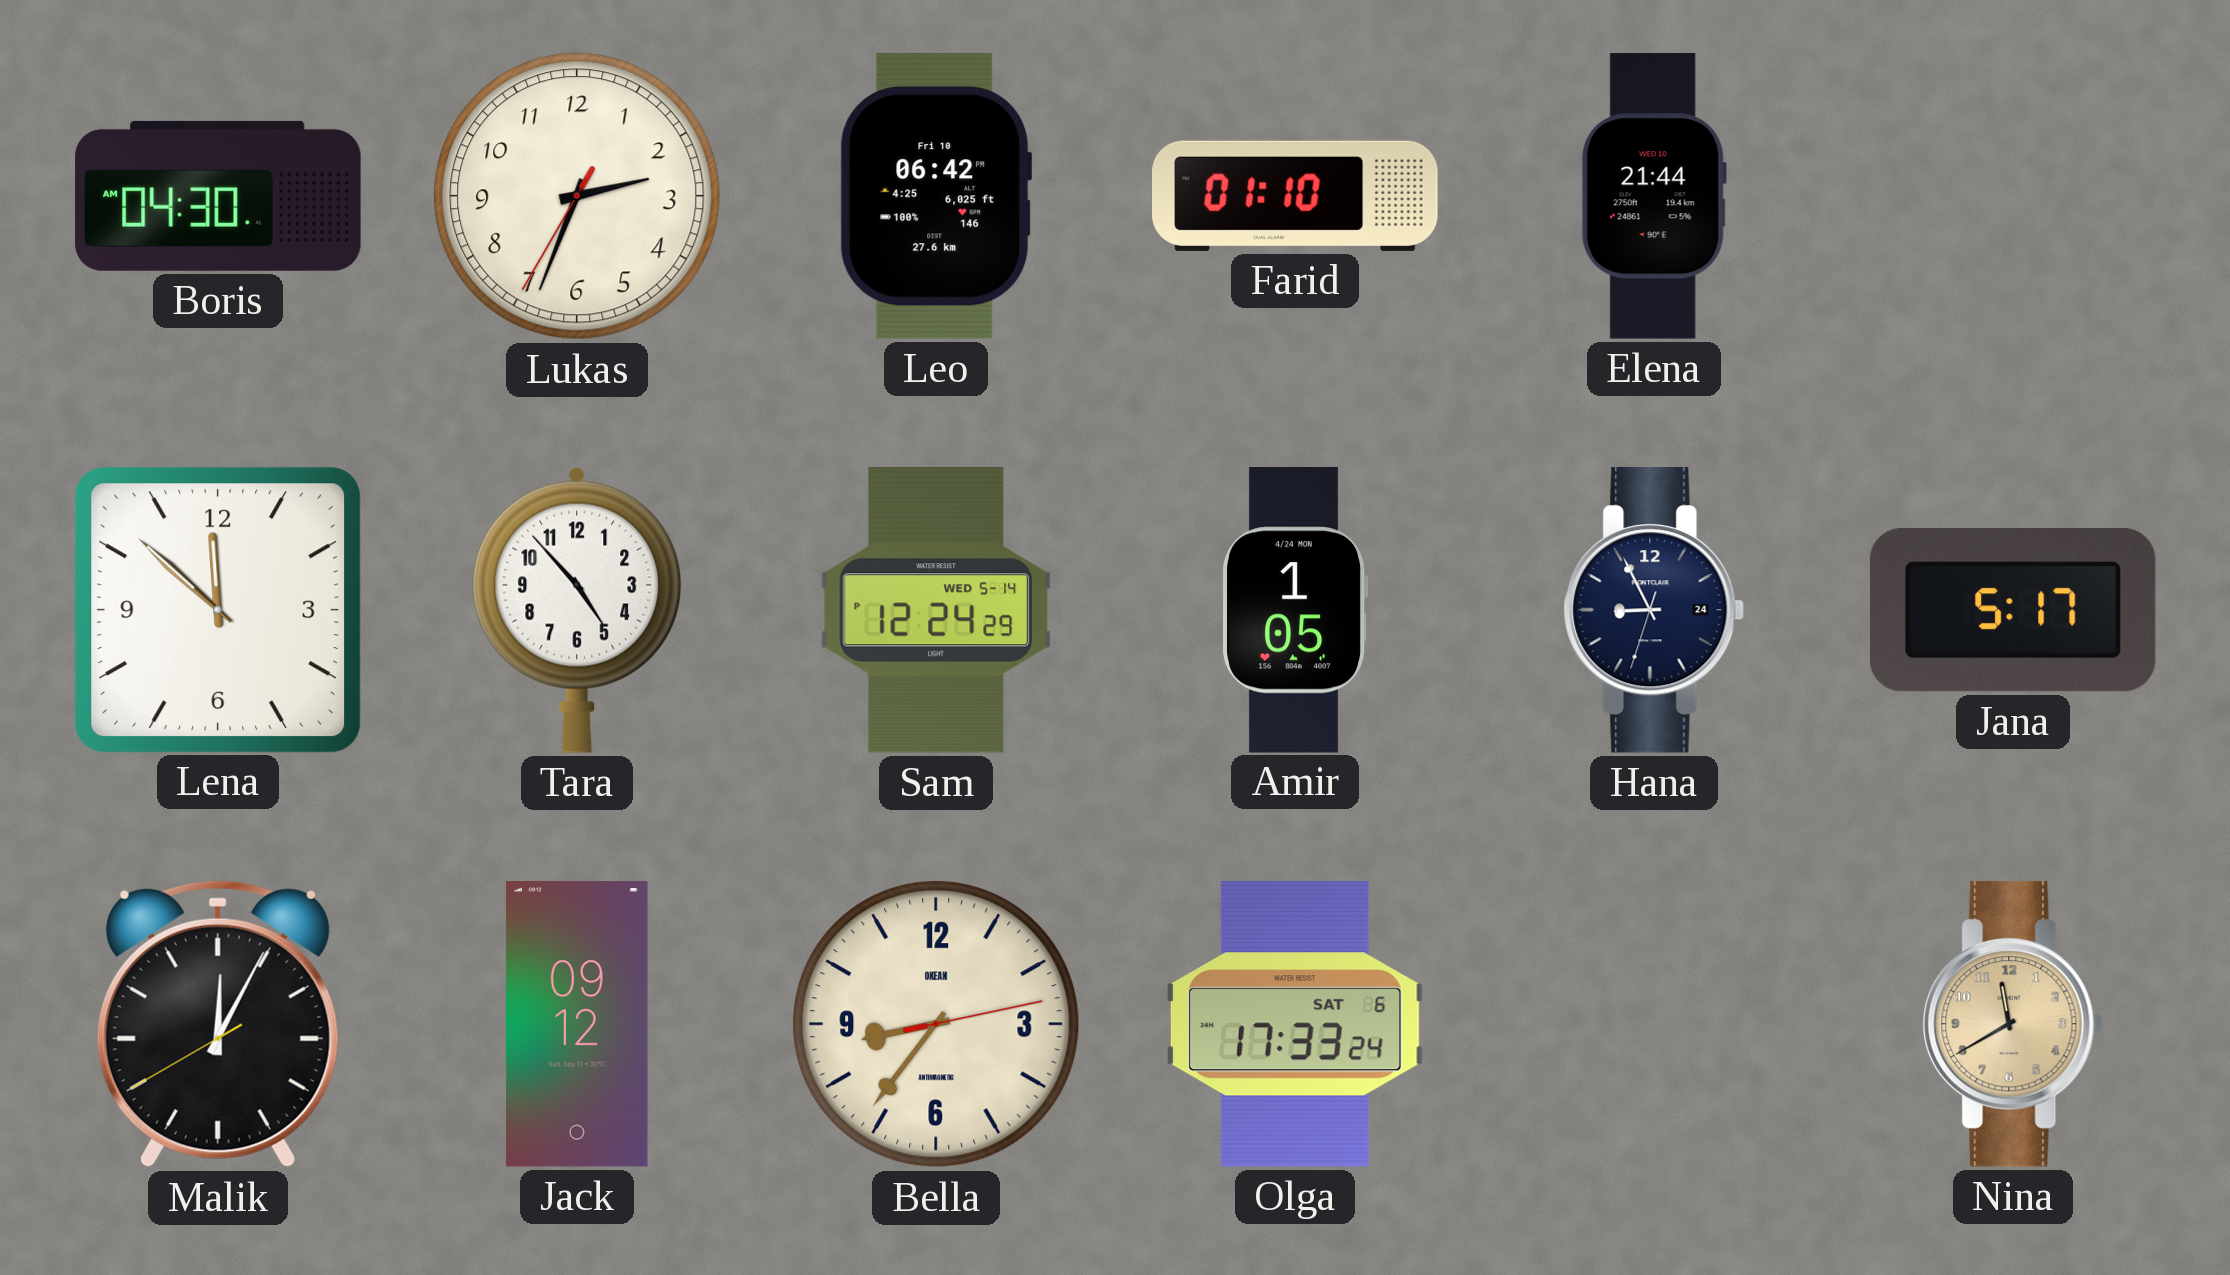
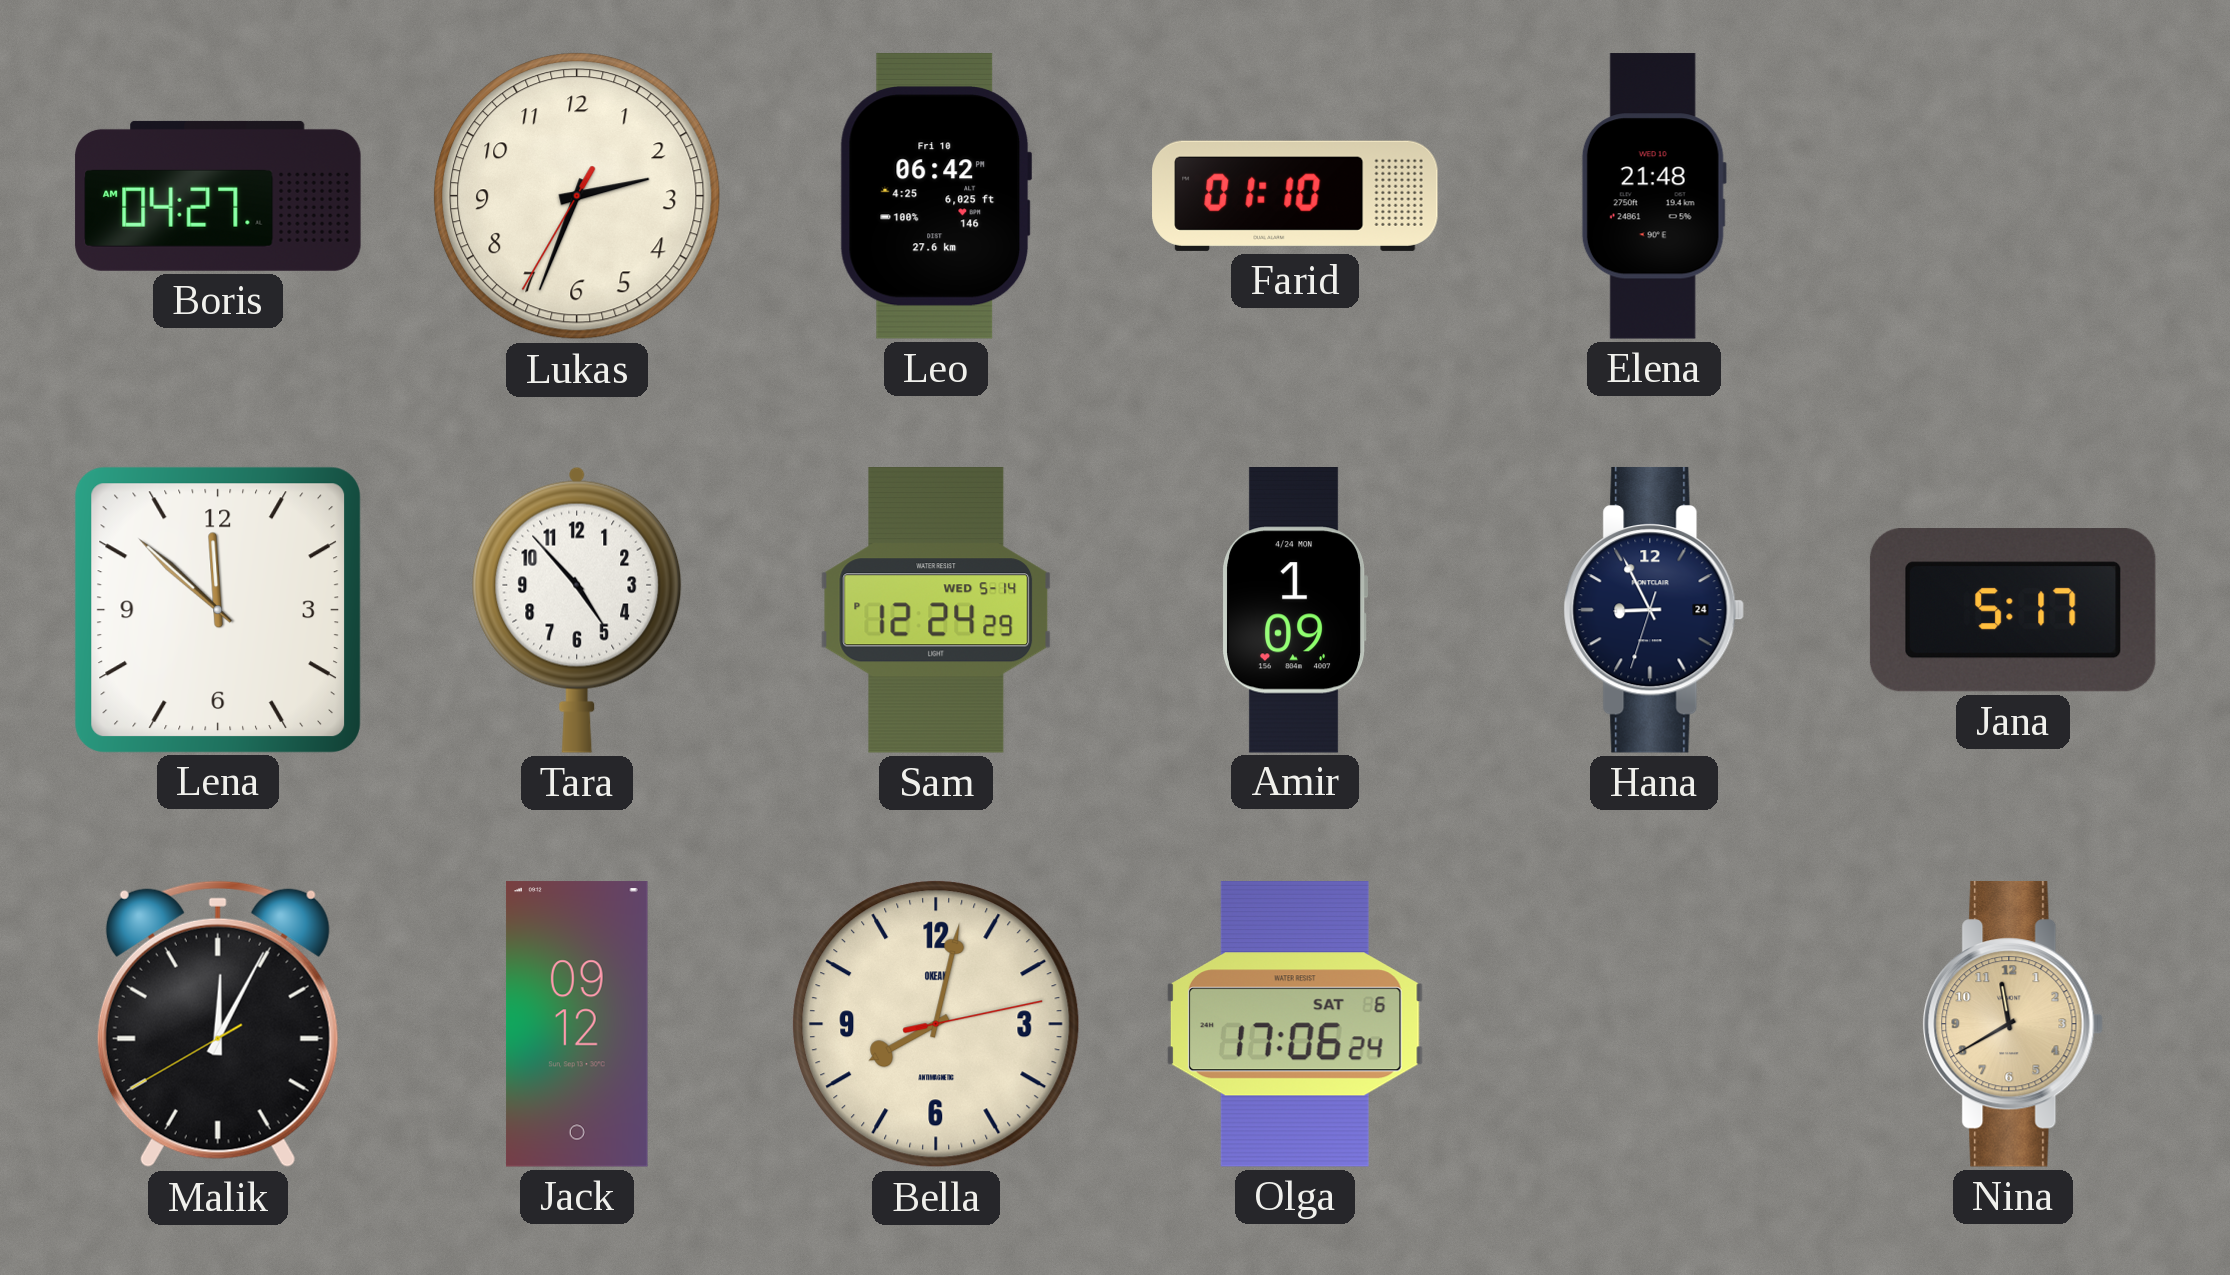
Boris: 04:30 -> 04:27
Elena: 21:44 -> 21:48
Amir: 1:05 -> 1:09
Bella: 8:36 -> 8:02
Olga: 17:33 -> 17:06
